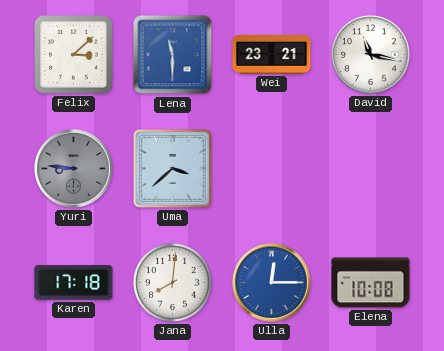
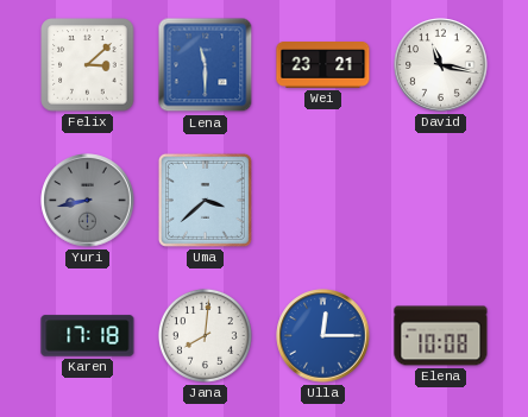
Yuri: 8:46 -> 8:43
